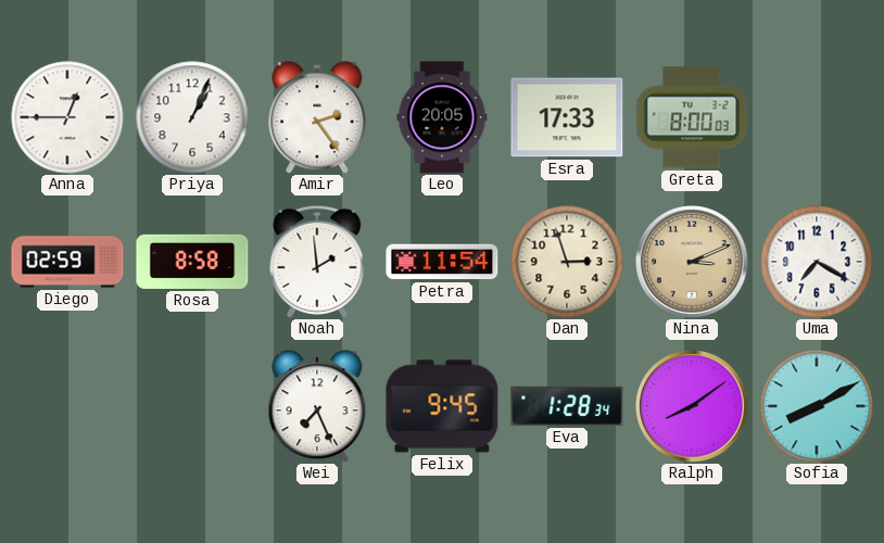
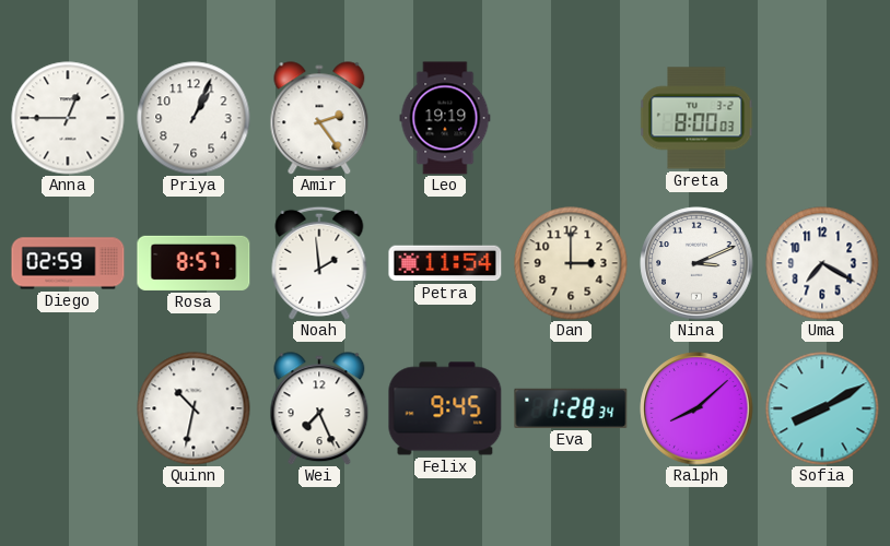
Leo: 20:05 -> 19:19
Esra: 17:33 -> none
Rosa: 8:58 -> 8:57
Dan: 2:57 -> 3:00
Nina dial: champagne -> white
Quinn: none -> 10:32
Ralph: 8:09 -> 8:08
